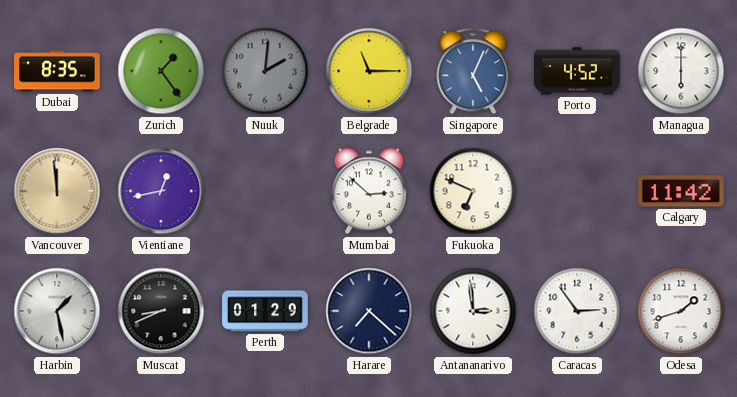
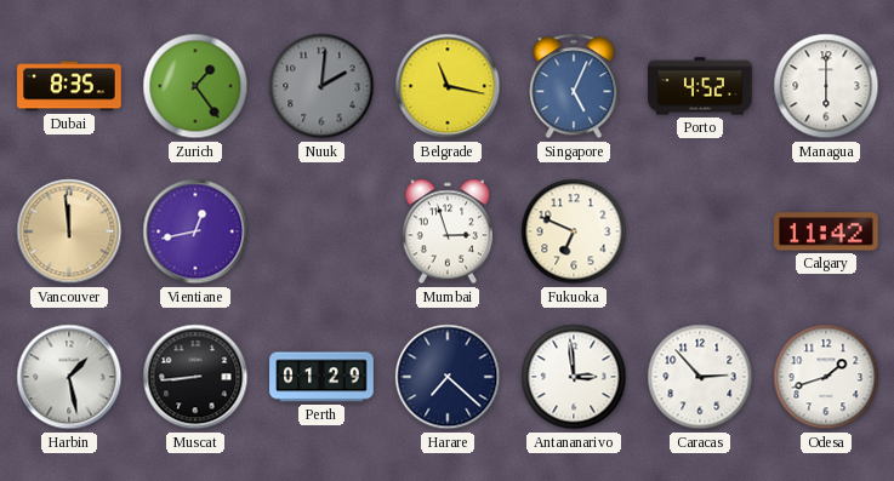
Belgrade: 11:15 -> 11:17
Mumbai: 2:52 -> 2:57
Muscat: 8:41 -> 8:44
Caracas: 2:54 -> 2:53
